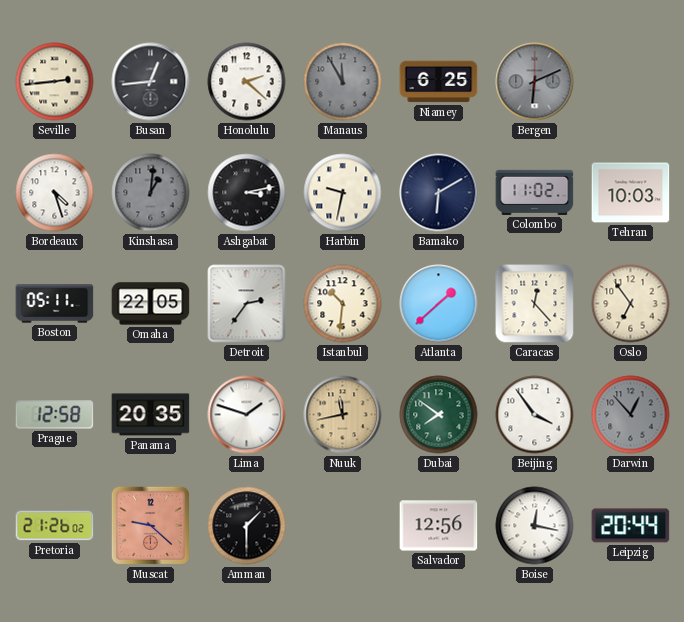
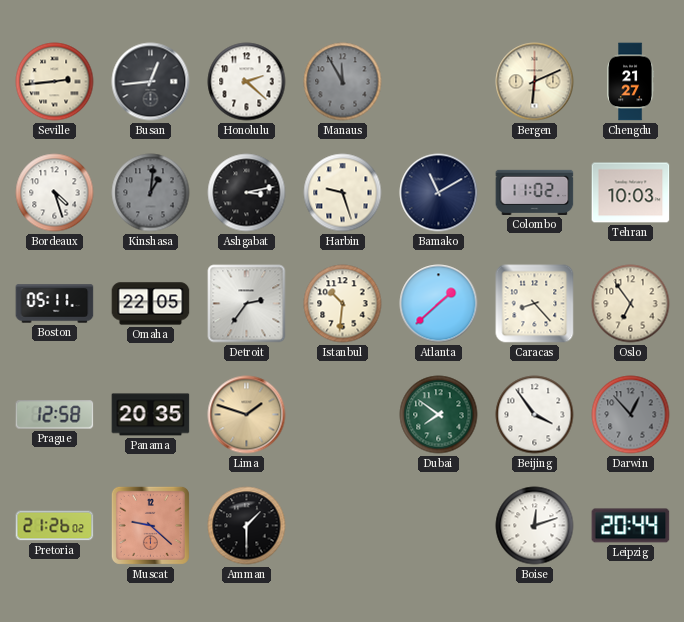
Niamey: 6:25 -> none
Bergen dial: grey -> cream
Chengdu: none -> 21:27
Harbin: 9:32 -> 9:27
Bamako: 6:10 -> 11:10
Caracas: 12:23 -> 8:23
Lima dial: white -> champagne
Nuuk: 11:43 -> none
Salvador: 12:56 -> none
Boise: 12:17 -> 12:12
